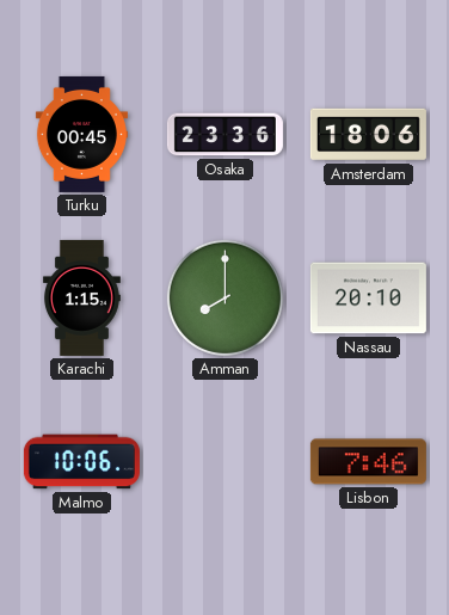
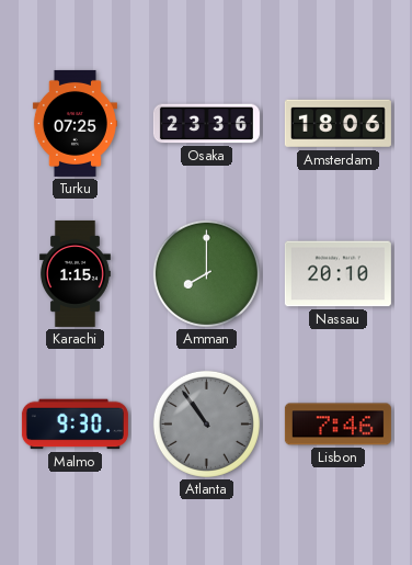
Turku: 00:45 -> 07:25
Malmo: 10:06 -> 9:30
Atlanta: none -> 10:54
